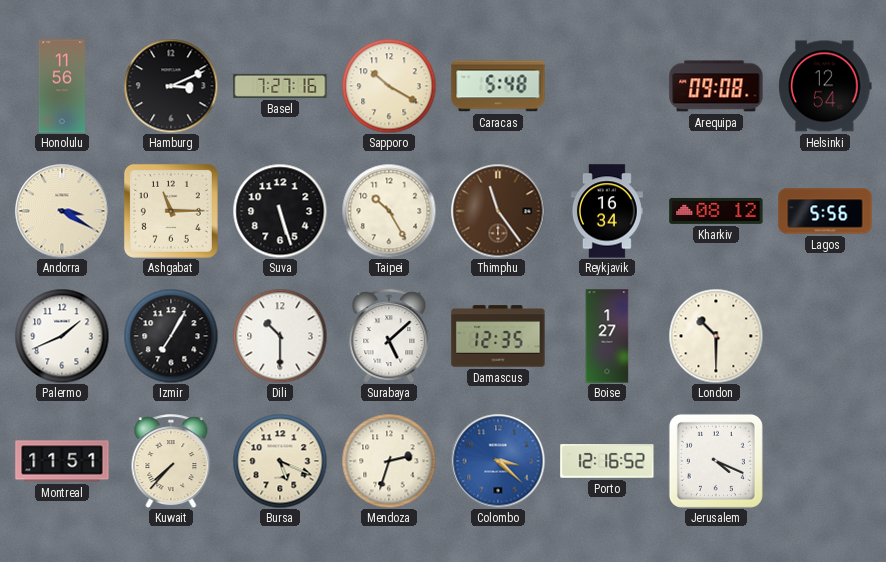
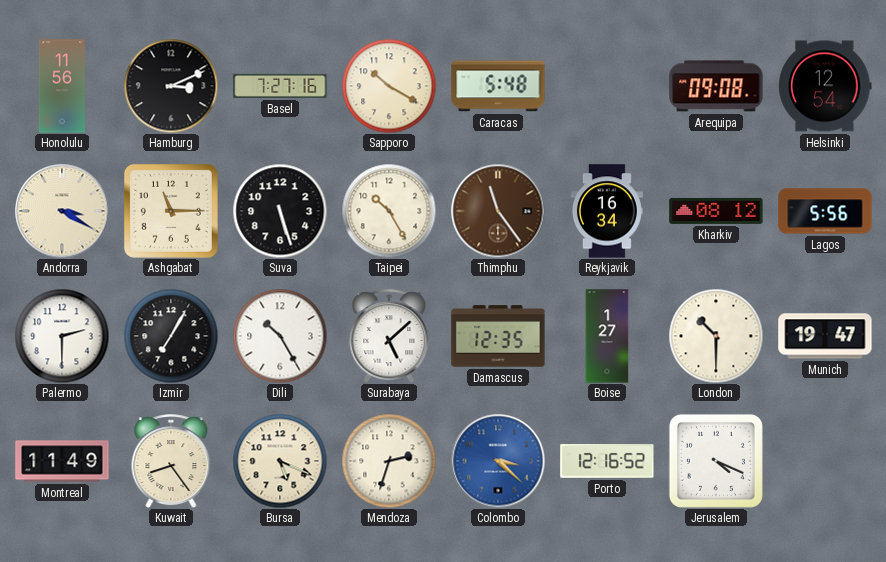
Palermo: 1:41 -> 2:30
Dili: 10:30 -> 10:25
Munich: none -> 19:47
Montreal: 11:51 -> 11:49
Kuwait: 7:37 -> 8:24
